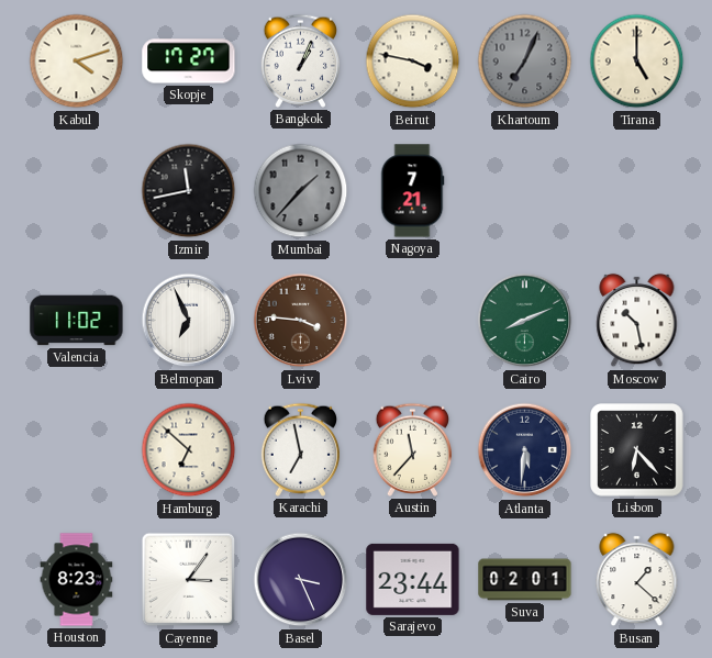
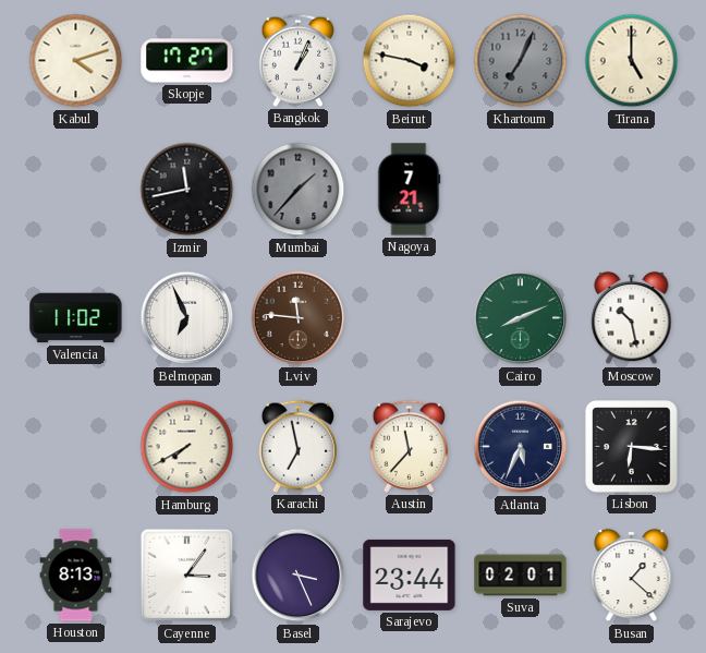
Lviv: 3:46 -> 11:46
Hamburg: 6:52 -> 7:40
Atlanta: 5:31 -> 5:34
Lisbon: 6:23 -> 6:16
Houston: 8:23 -> 8:13
